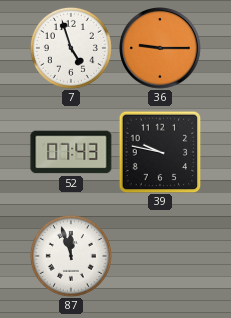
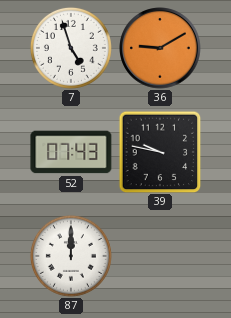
36: 9:15 -> 9:10
87: 11:57 -> 12:00
